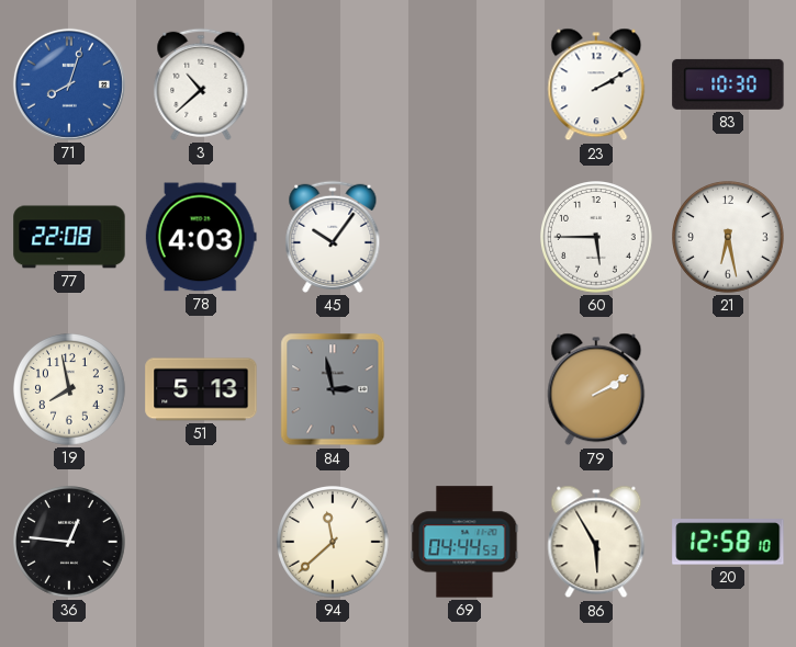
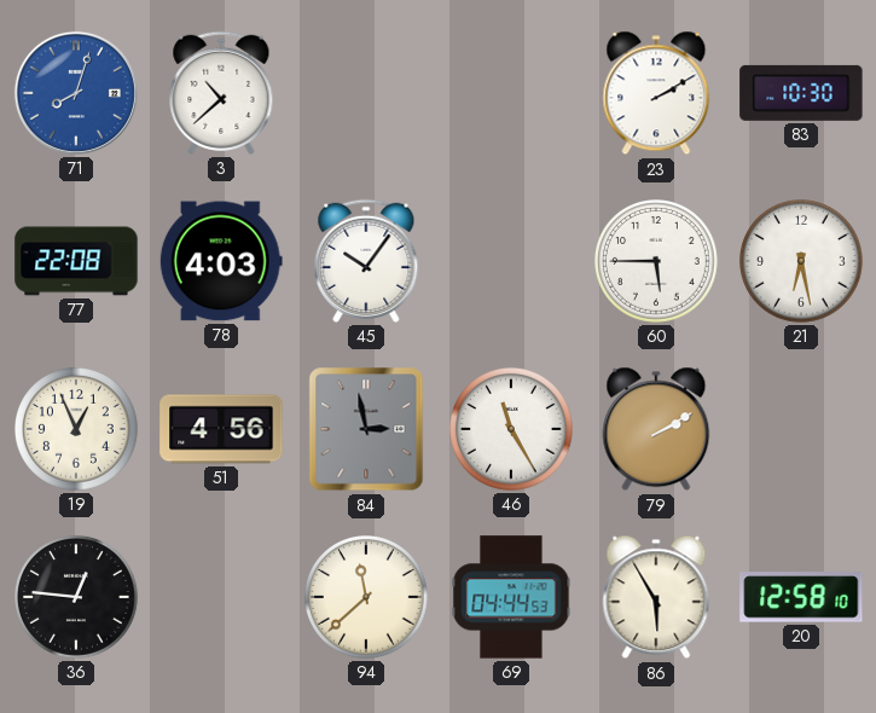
19: 7:58 -> 12:56
51: 5:13 -> 4:56
46: none -> 11:25
